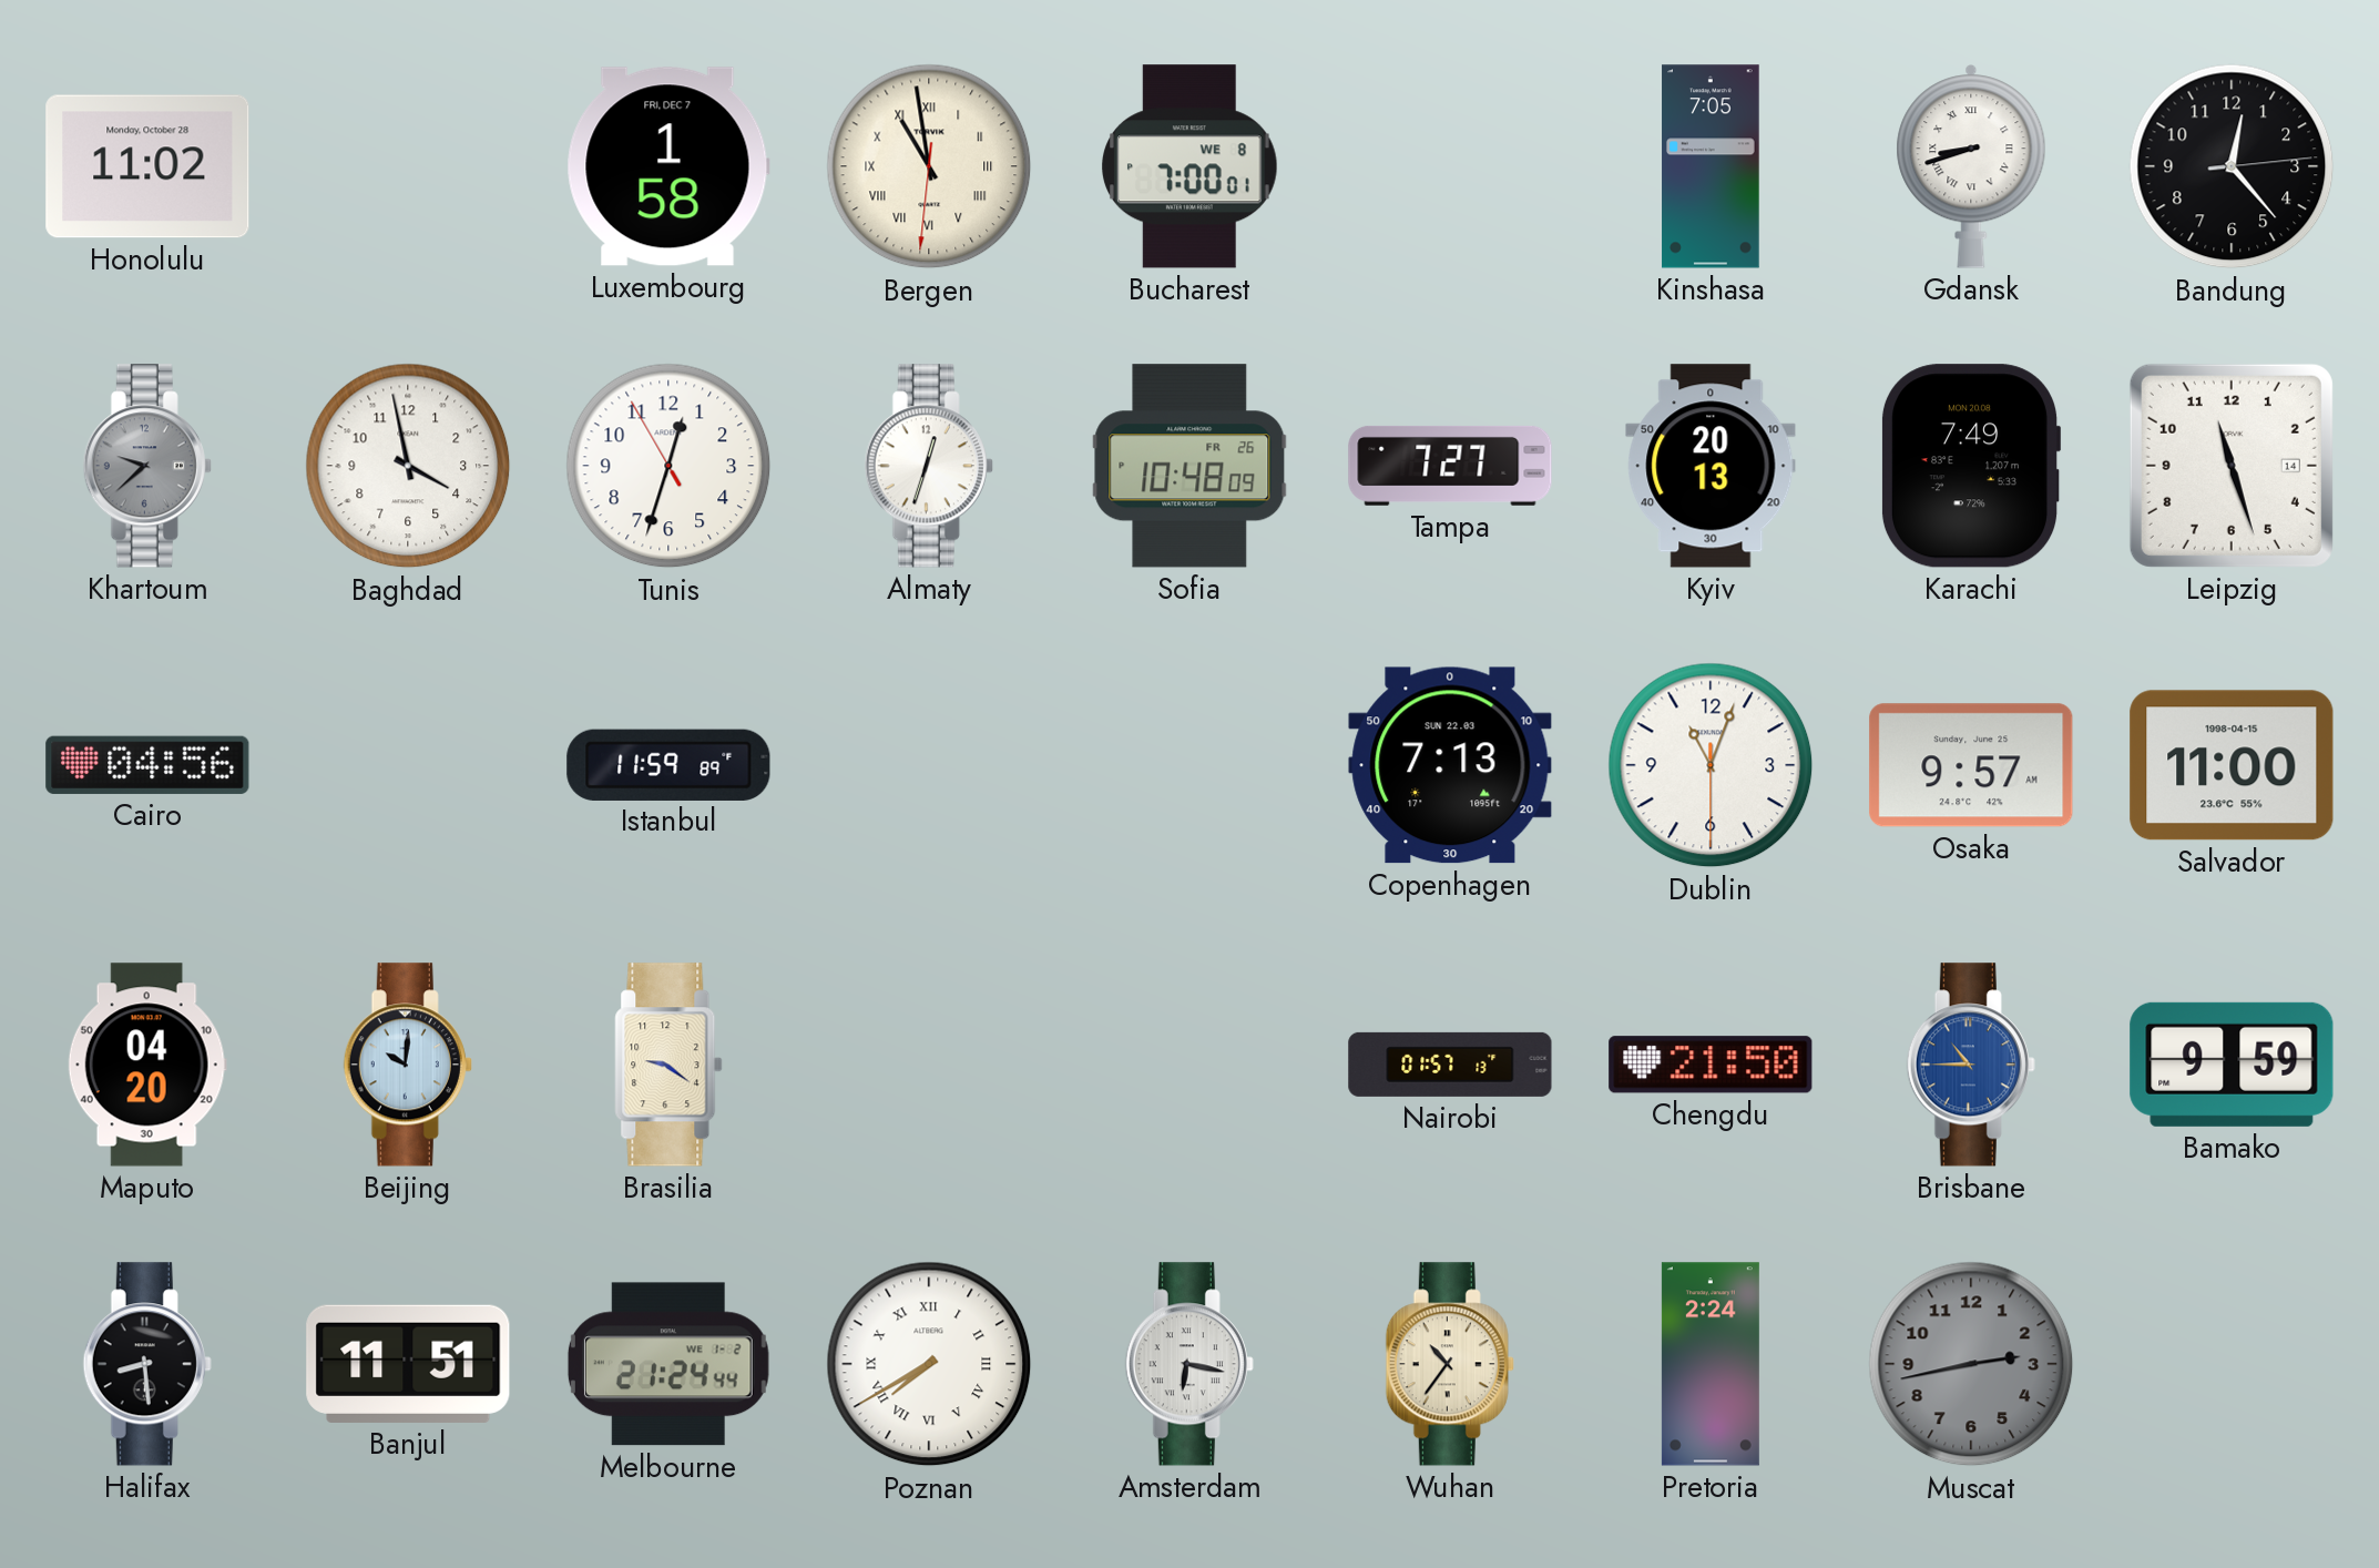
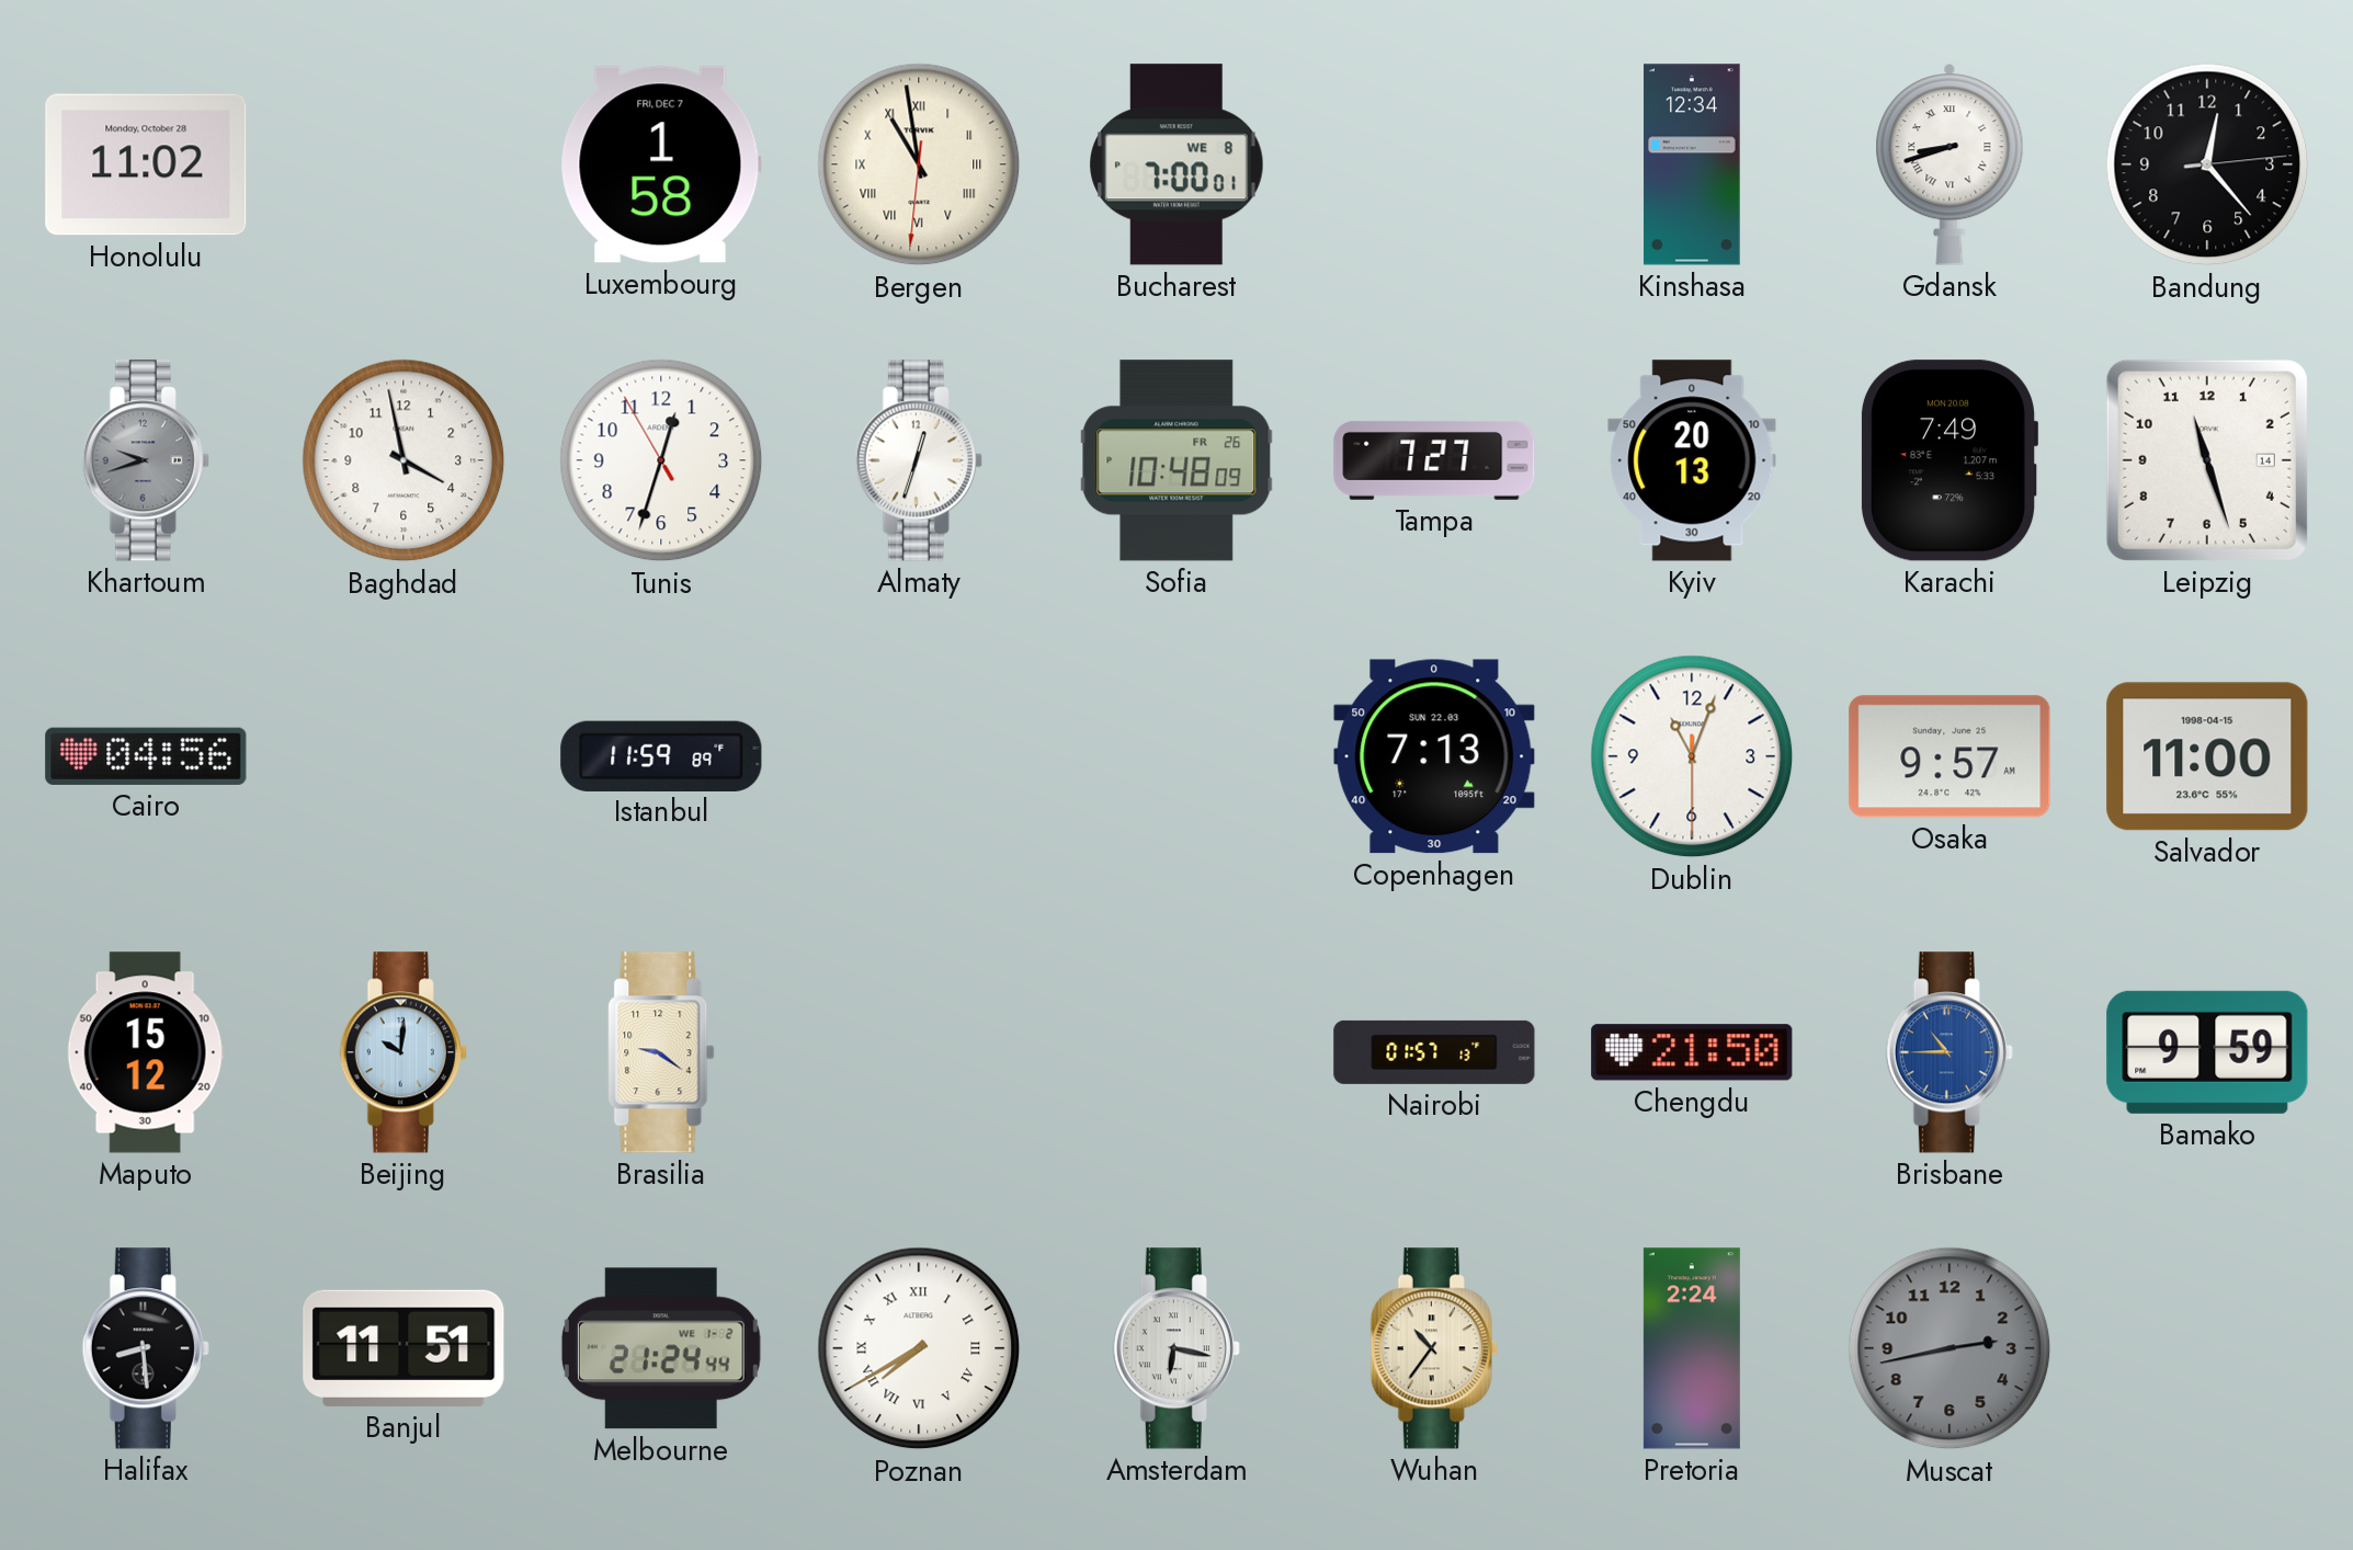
Kinshasa: 7:05 -> 12:34
Khartoum: 9:38 -> 9:42
Maputo: 04:20 -> 15:12
